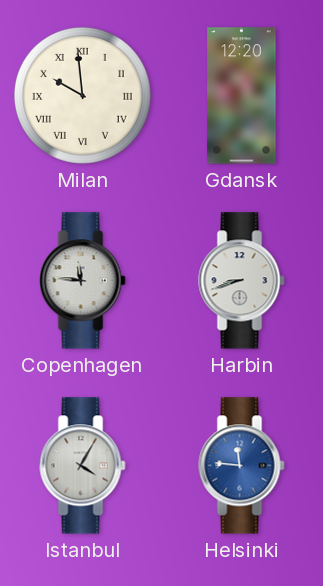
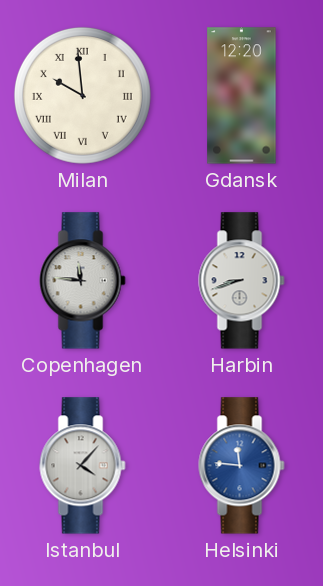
Istanbul: 4:05 -> 4:07
